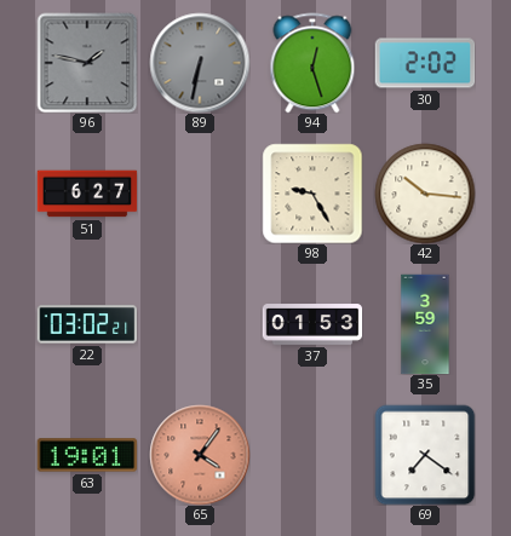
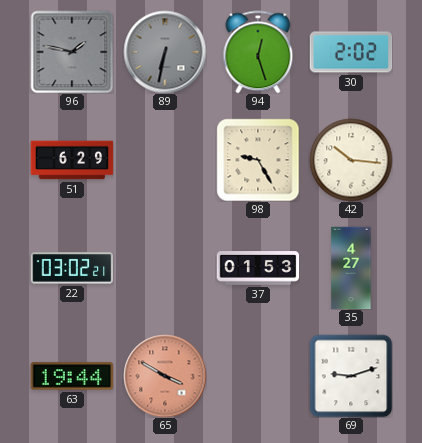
51: 6:27 -> 6:29
35: 3:59 -> 4:27
63: 19:01 -> 19:44
65: 4:06 -> 3:50
69: 7:21 -> 9:12
